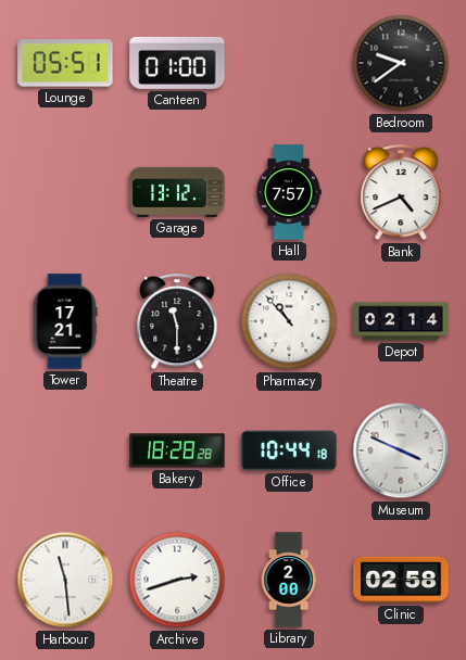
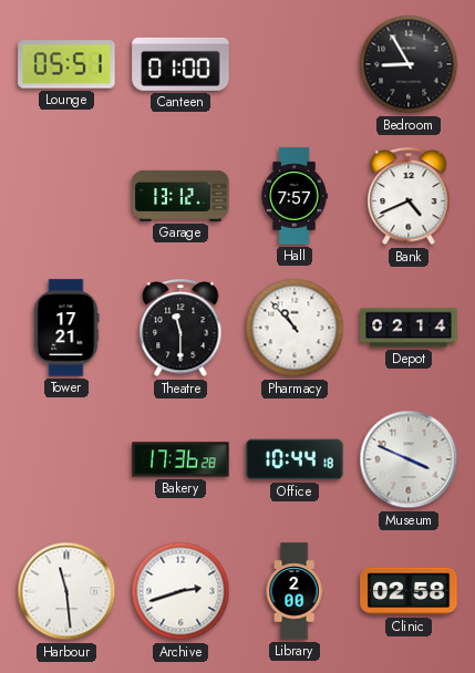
Bedroom: 9:39 -> 8:55
Bakery: 18:28 -> 17:36
